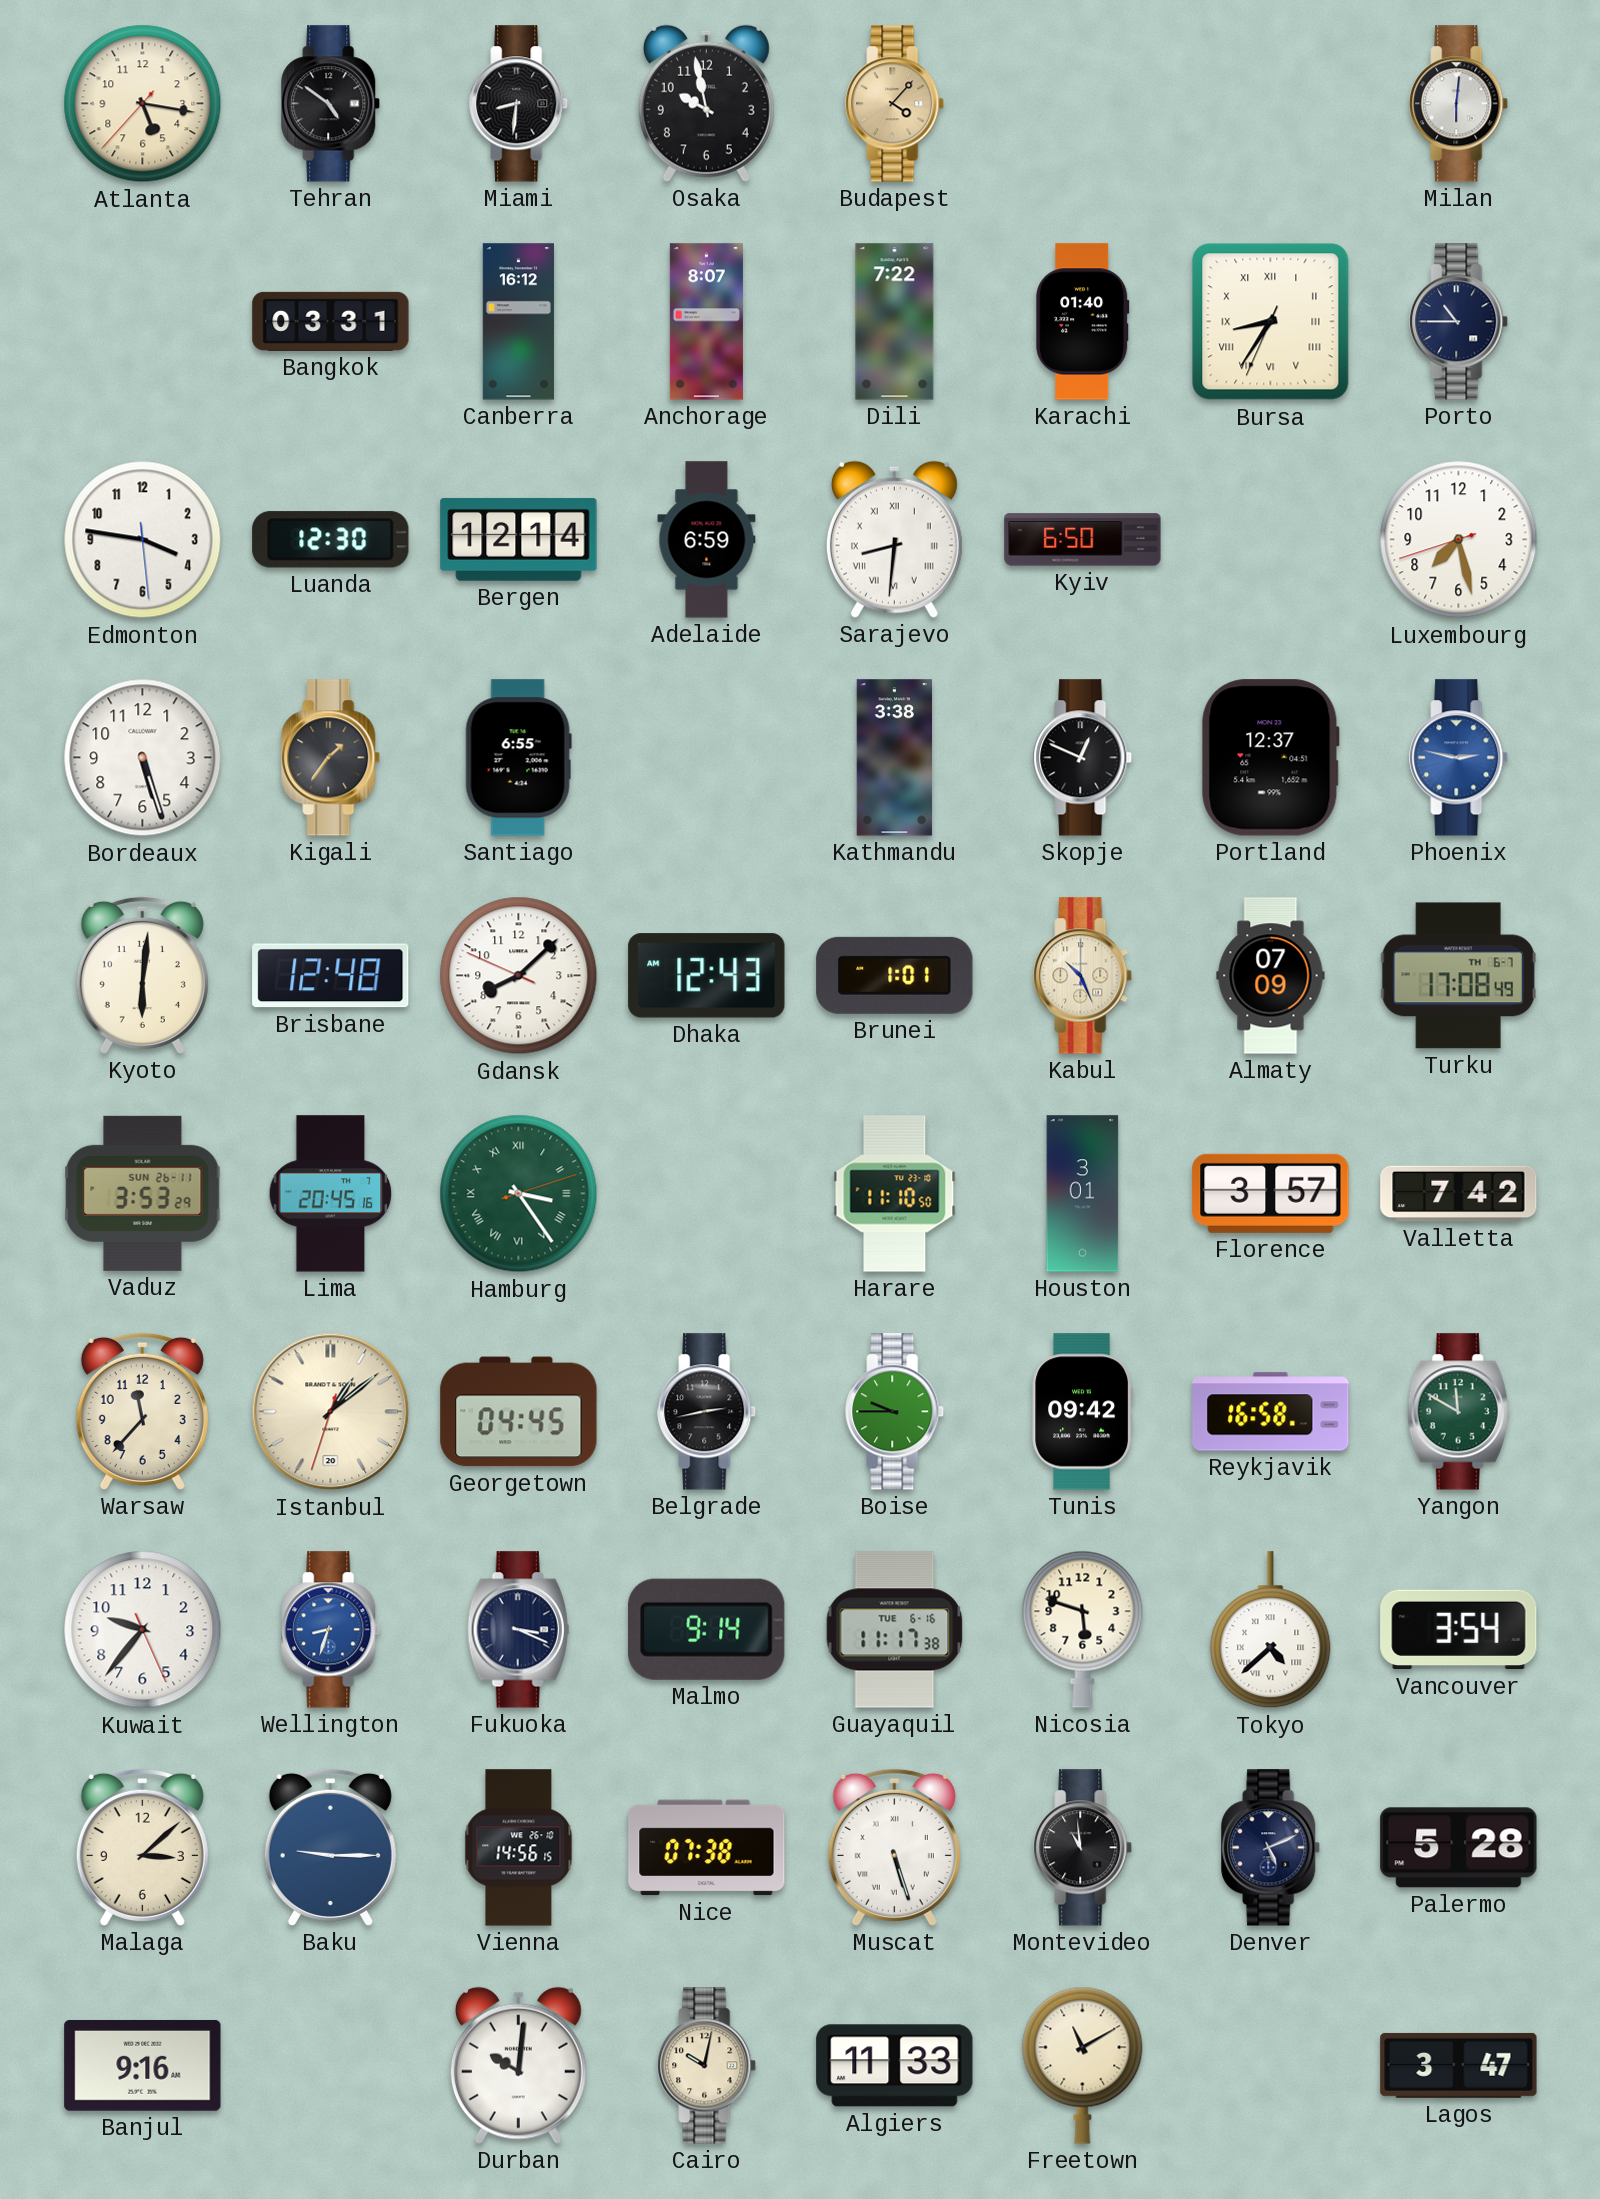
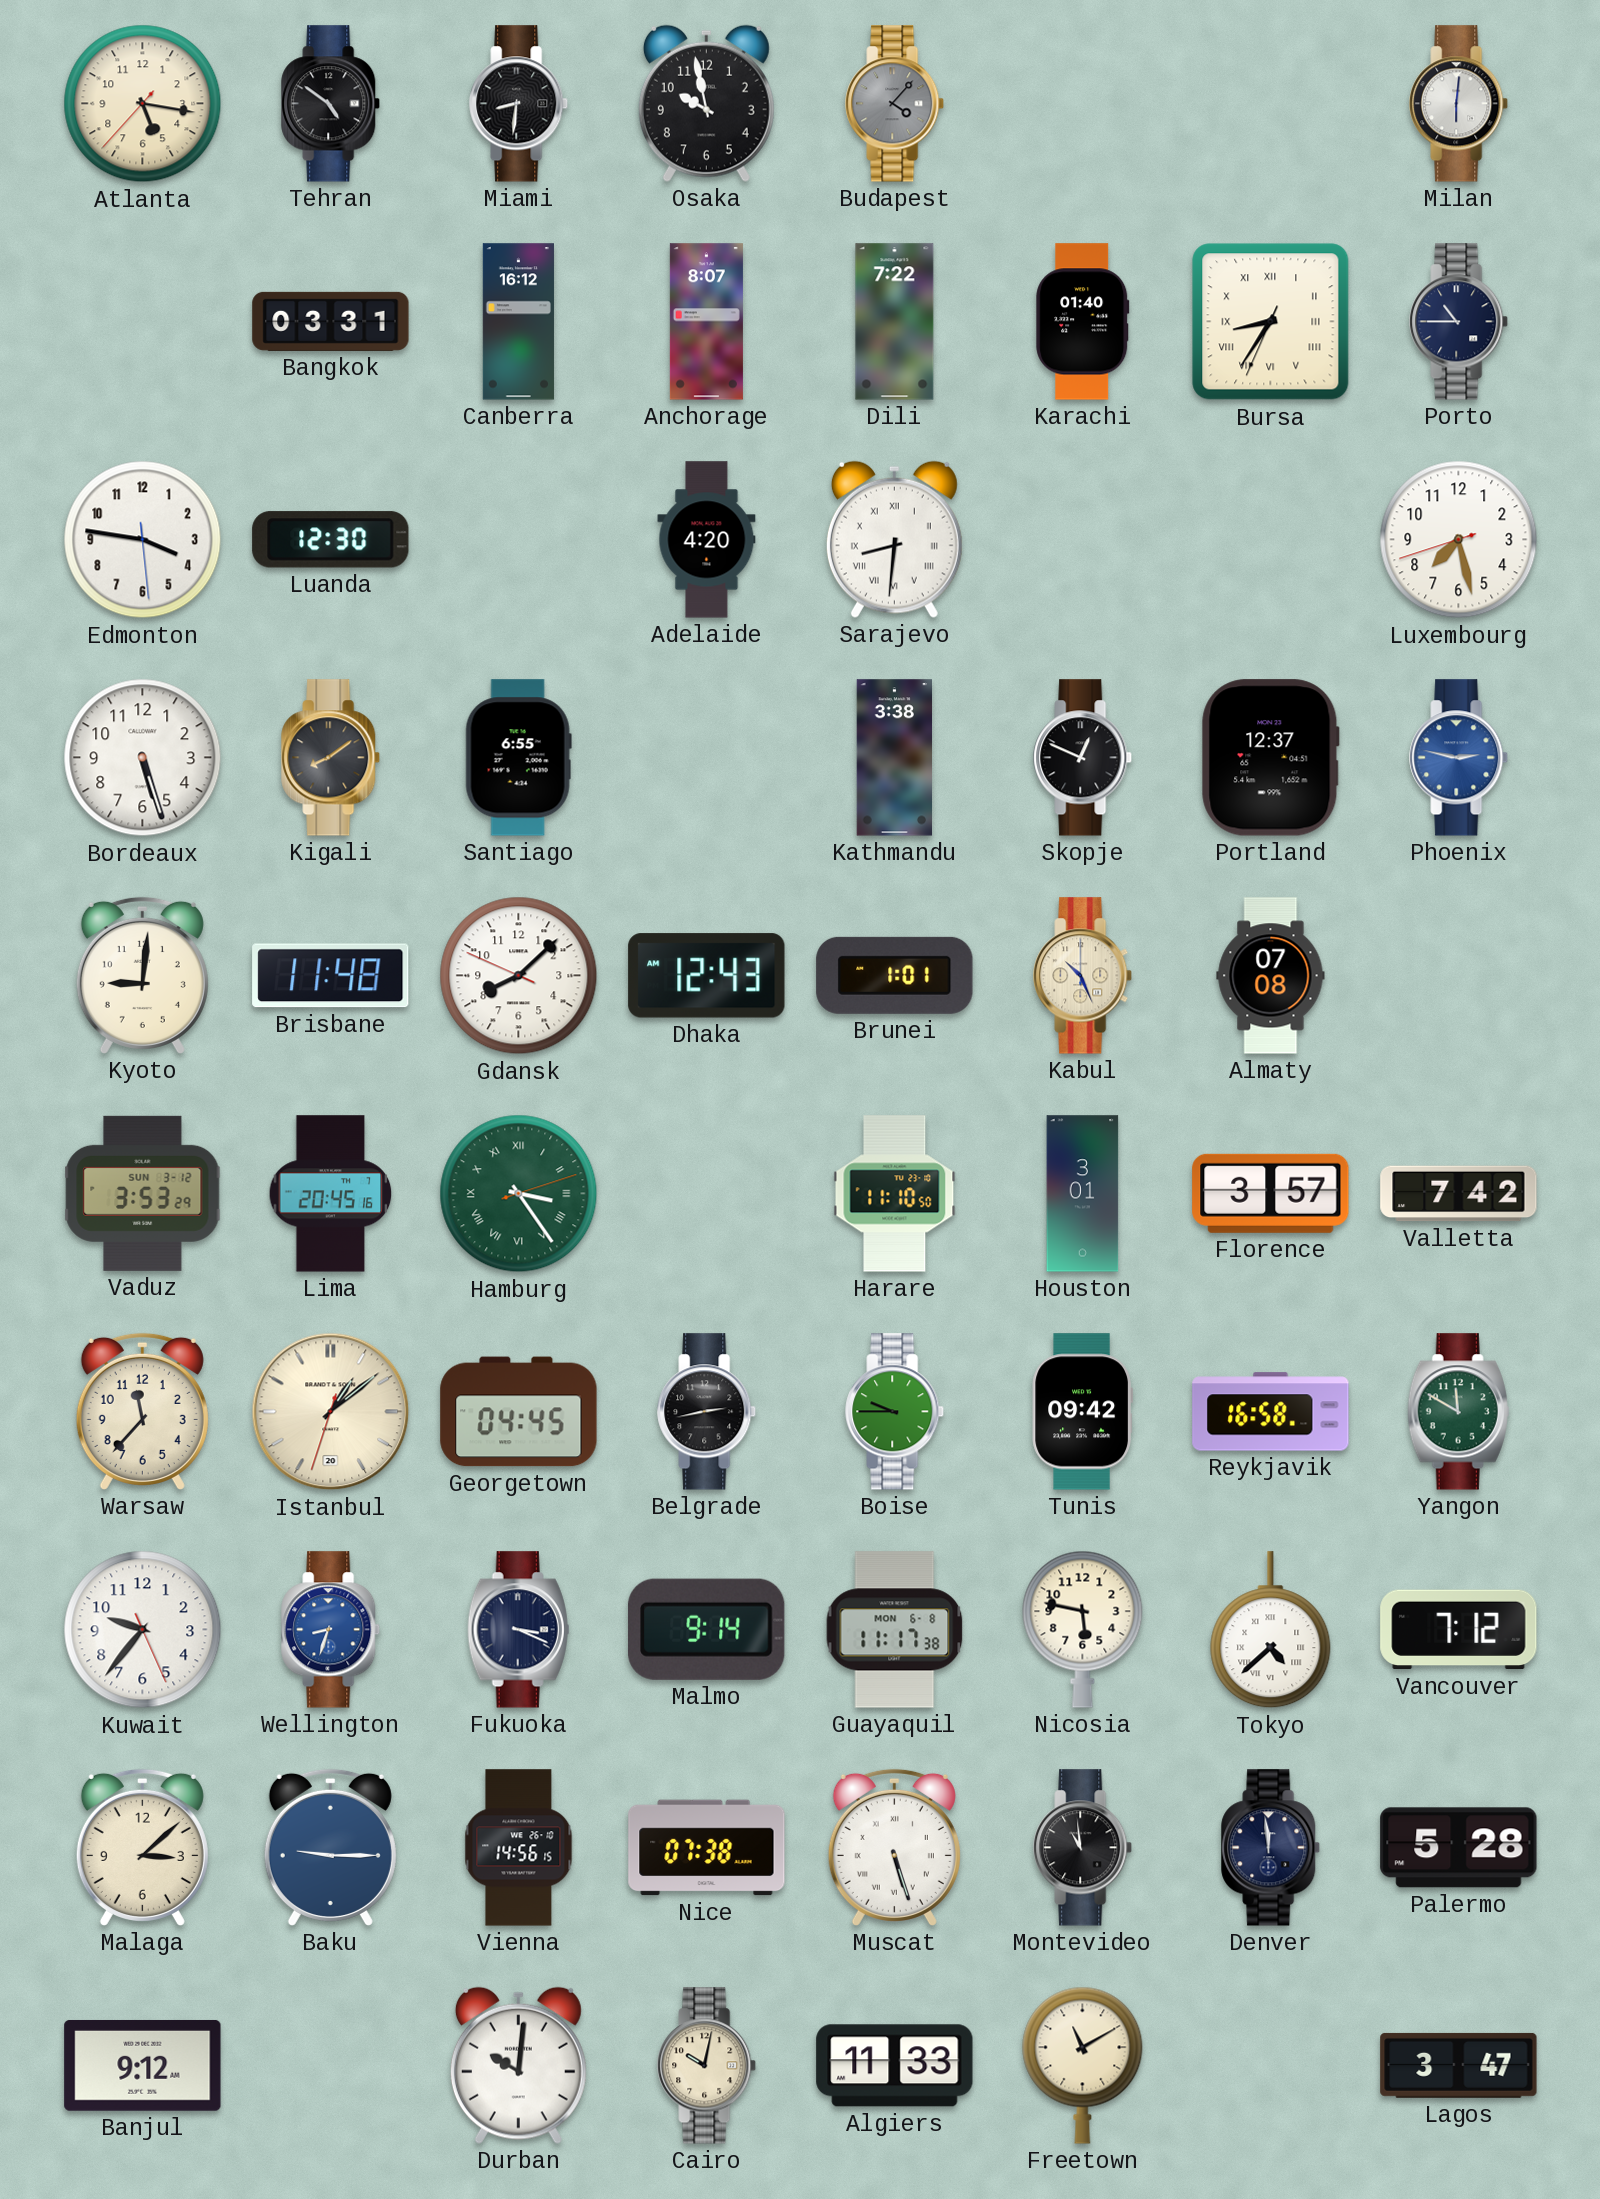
Budapest dial: champagne -> grey
Bergen: 12:14 -> none
Adelaide: 6:59 -> 4:20
Kyiv: 6:50 -> none
Kigali: 1:36 -> 8:09
Kyoto: 6:01 -> 9:01
Brisbane: 12:48 -> 11:48
Almaty: 07:09 -> 07:08
Turku: 17:08 -> none
Vaduz date: SUN 26-11 -> SUN 3-12
Guayaquil date: TUE 6-16 -> MON 6-8
Nicosia: 5:48 -> 5:47
Vancouver: 3:54 -> 7:12
Denver: 5:11 -> 11:59
Banjul: 9:16 -> 9:12
